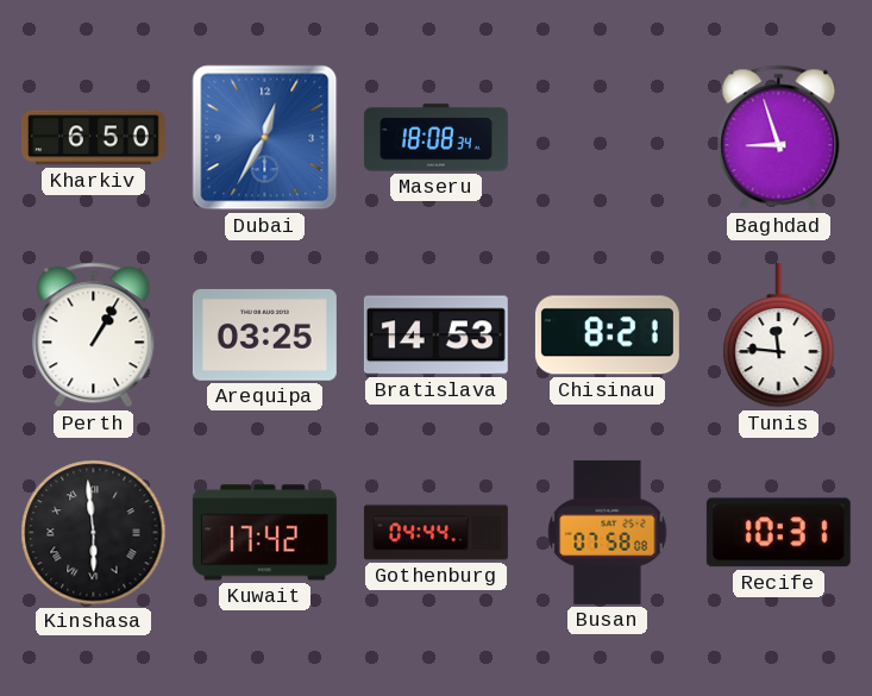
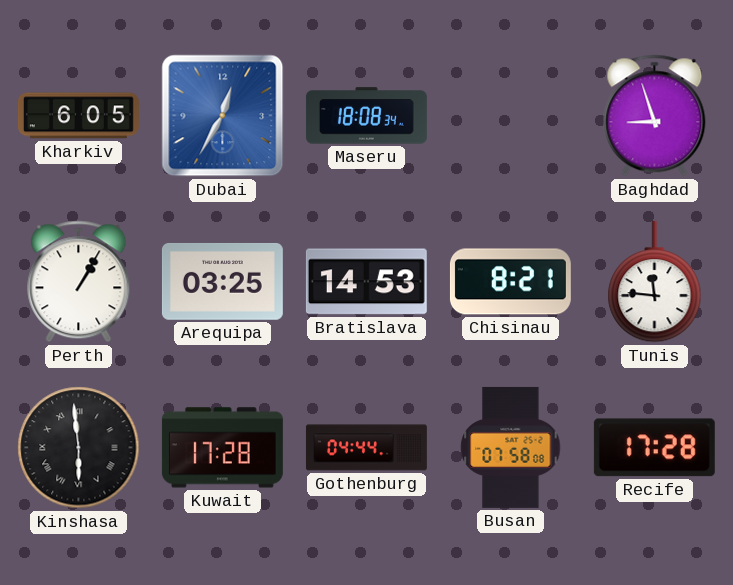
Kharkiv: 6:50 -> 6:05
Kuwait: 17:42 -> 17:28
Recife: 10:31 -> 17:28
